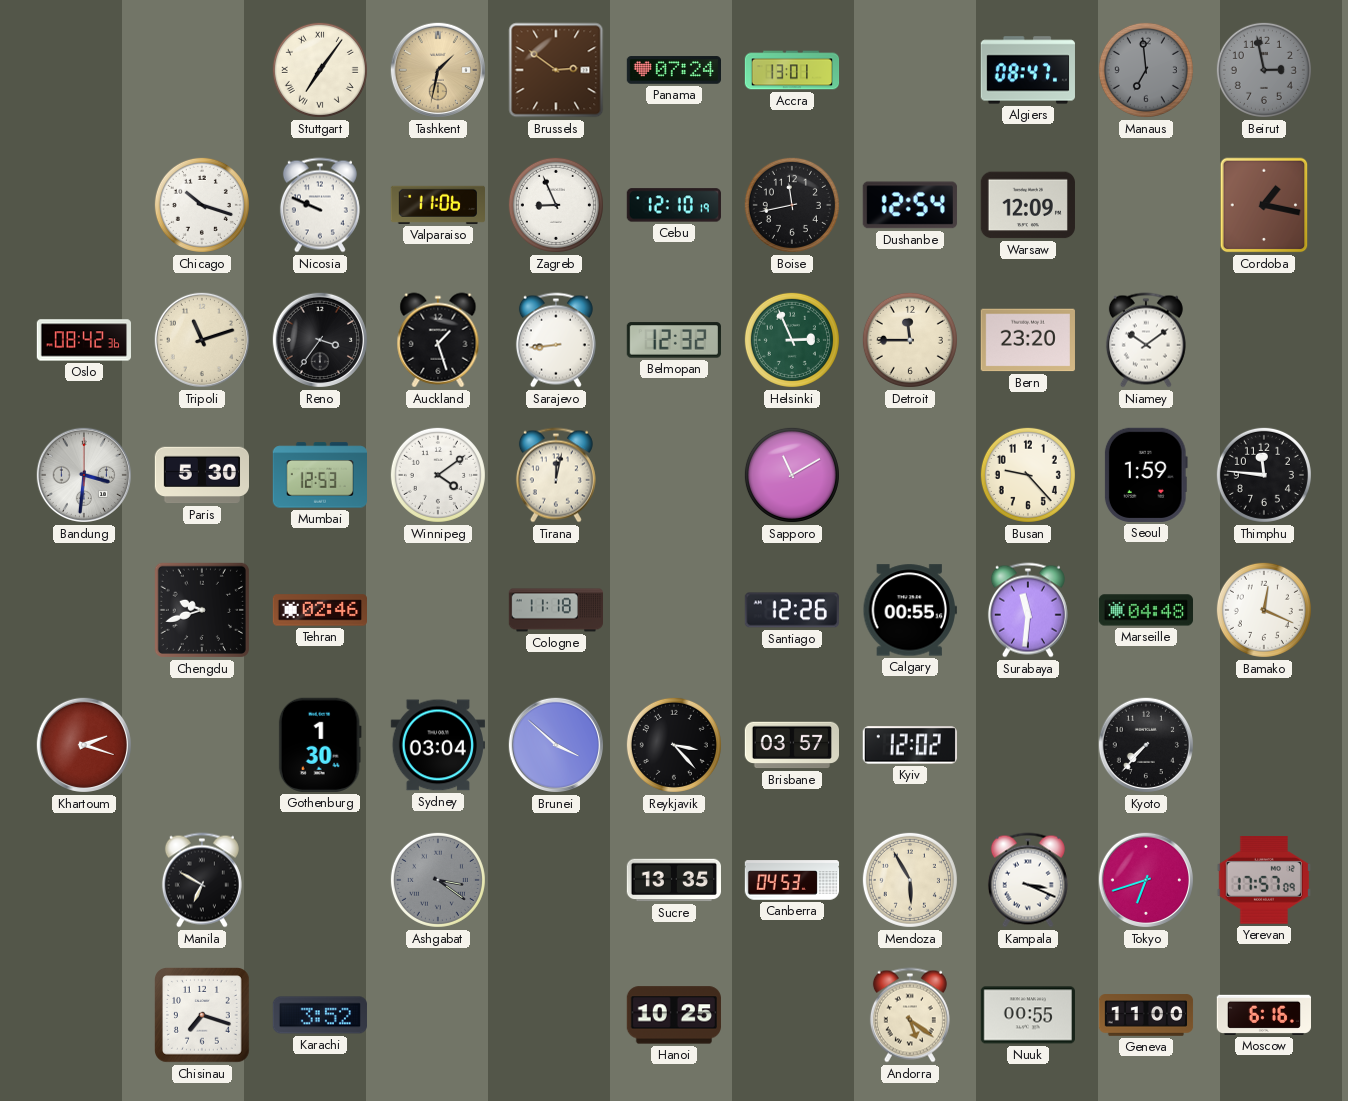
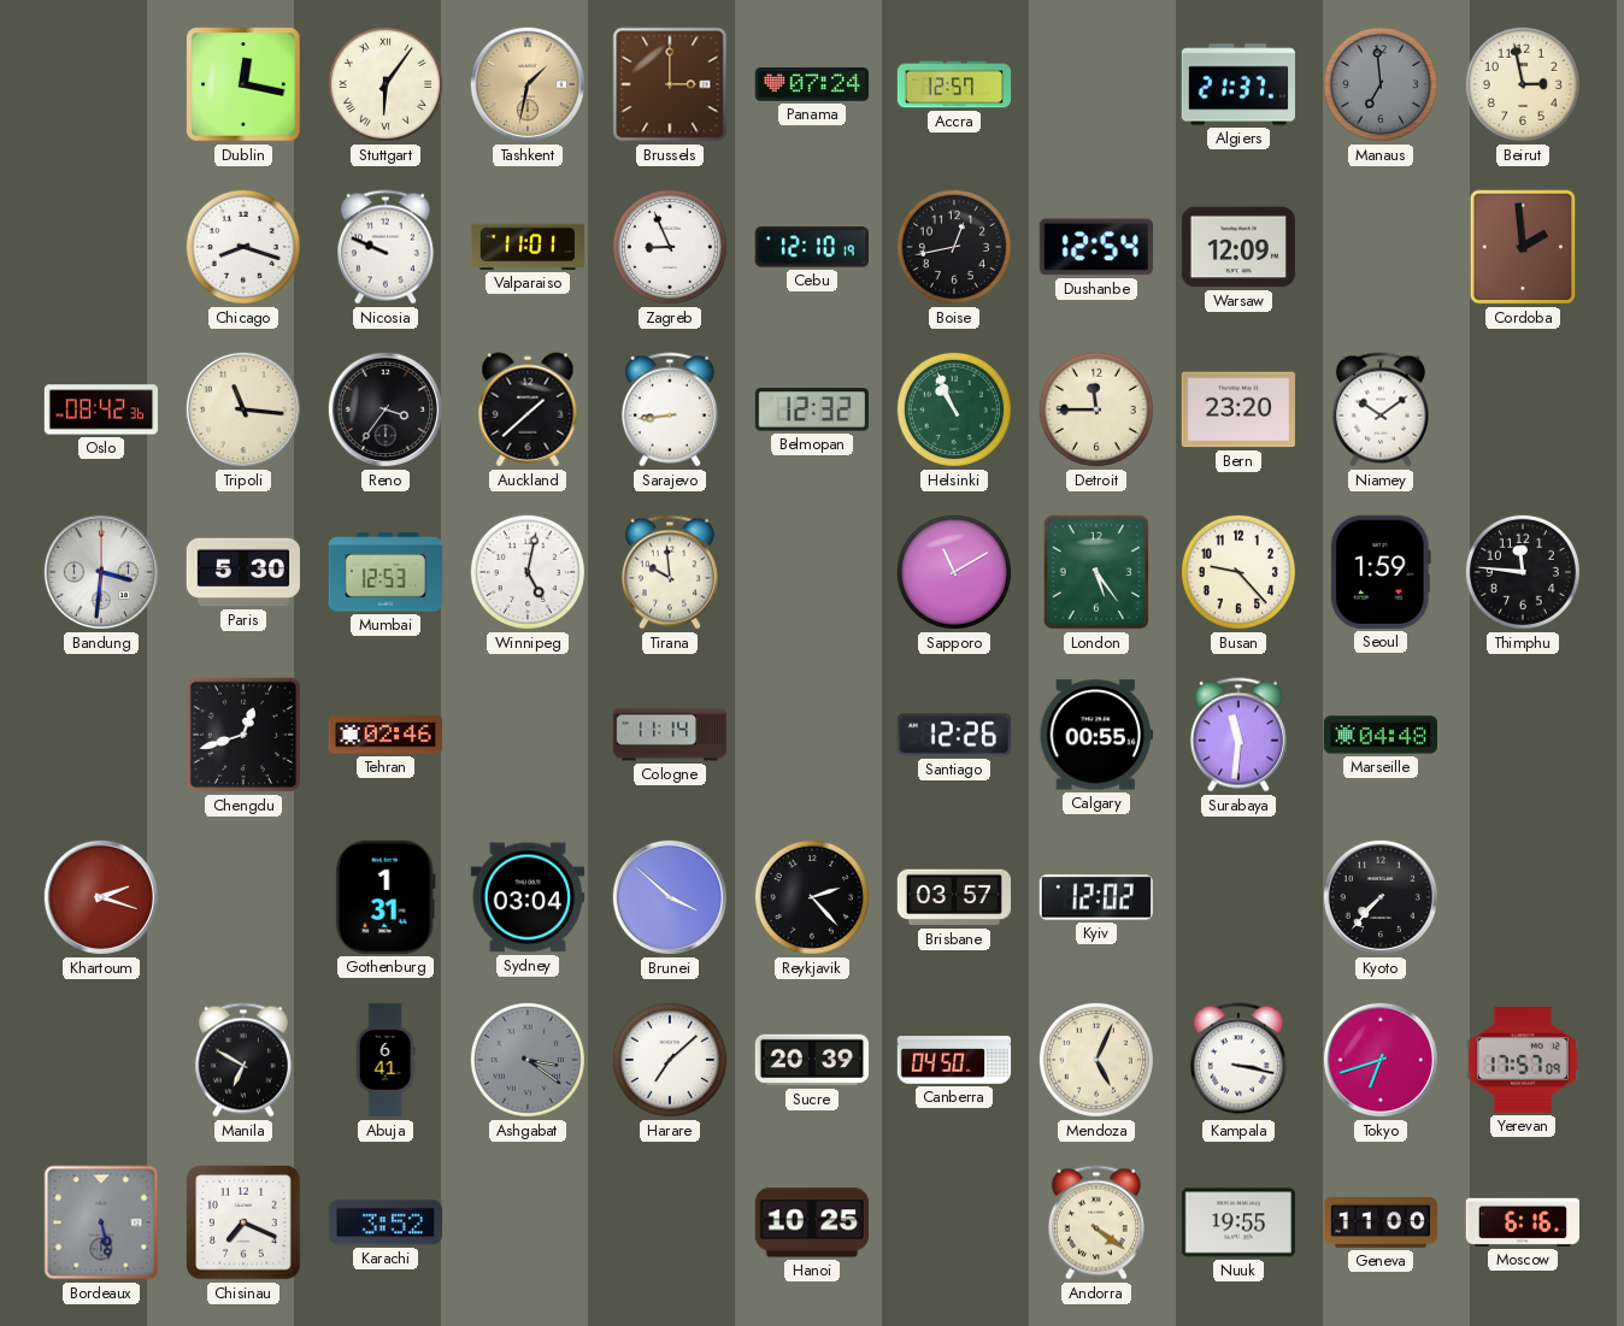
Dublin: none -> 12:17
Stuttgart: 7:06 -> 6:06
Brussels: 2:51 -> 3:00
Accra: 13:01 -> 12:57
Algiers: 08:47 -> 21:37
Beirut dial: grey -> cream
Chicago: 10:18 -> 8:18
Valparaiso: 11:06 -> 11:01
Boise: 11:43 -> 12:43
Cordoba: 1:17 -> 1:59
Tripoli: 11:12 -> 11:16
Auckland: 1:27 -> 1:38
Helsinki: 2:56 -> 10:56
Winnipeg: 4:09 -> 5:02
Tirana: 12:02 -> 9:59
London: none -> 5:24
Chengdu: 9:42 -> 12:42
Cologne: 11:18 -> 11:14
Bamako: 12:19 -> none
Gothenburg: 1:30 -> 1:31
Reykjavik: 3:23 -> 2:23
Abuja: none -> 6:41
Harare: none -> 7:08
Sucre: 13:35 -> 20:39
Canberra: 04:53 -> 04:50
Mendoza: 5:55 -> 5:04
Kampala: 3:19 -> 3:17
Bordeaux: none -> 5:28
Chisinau: 7:18 -> 7:19
Andorra: 5:21 -> 4:21
Nuuk: 00:55 -> 19:55
